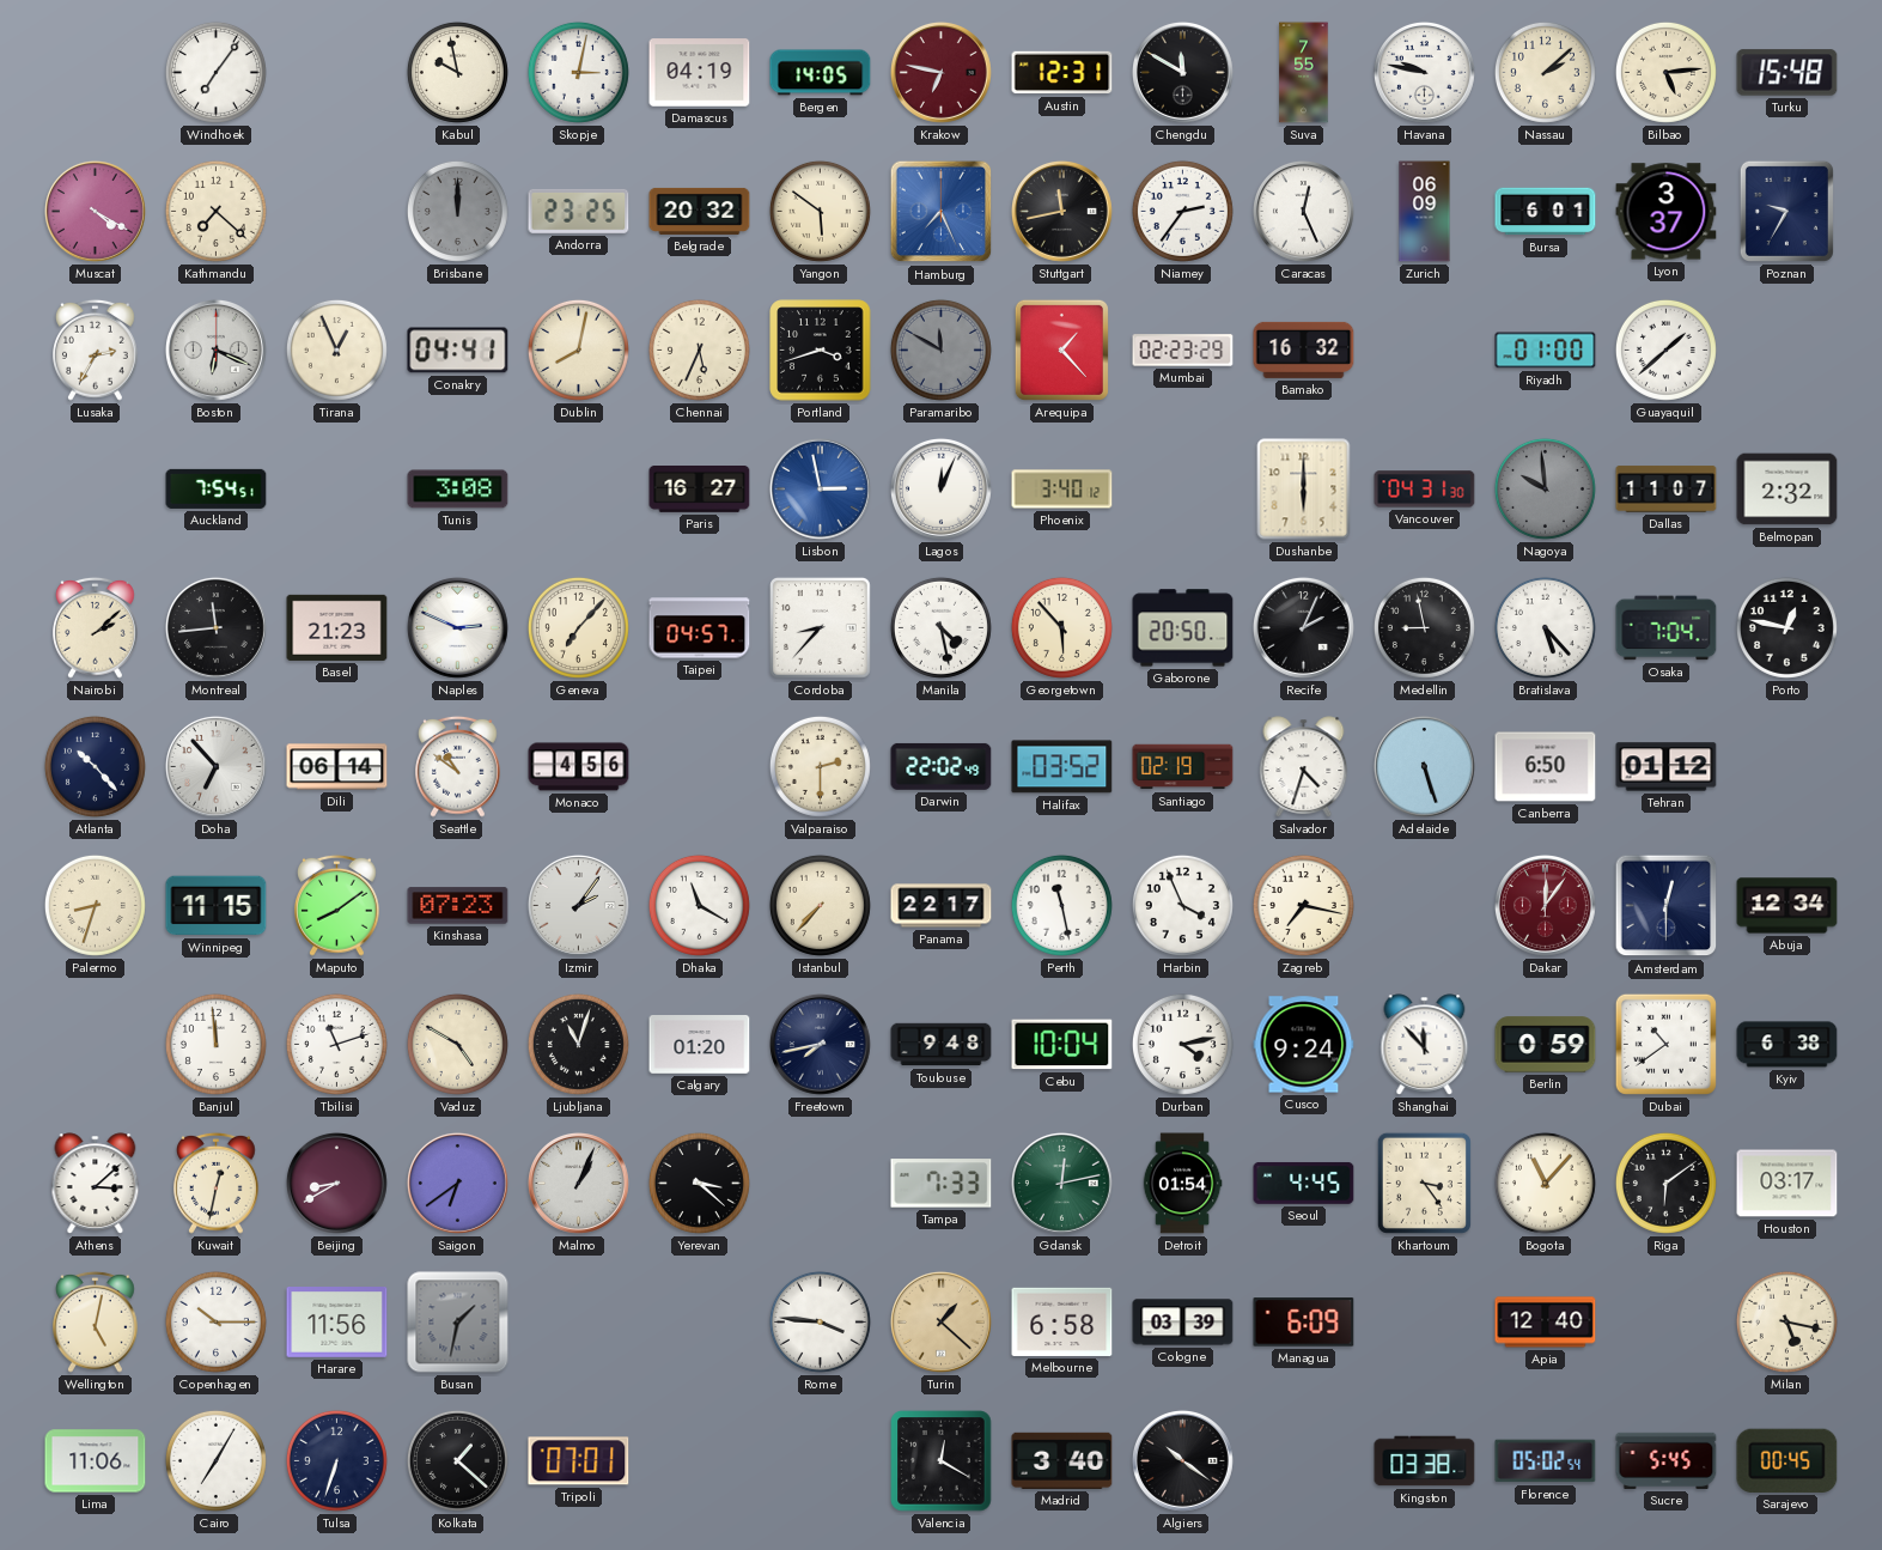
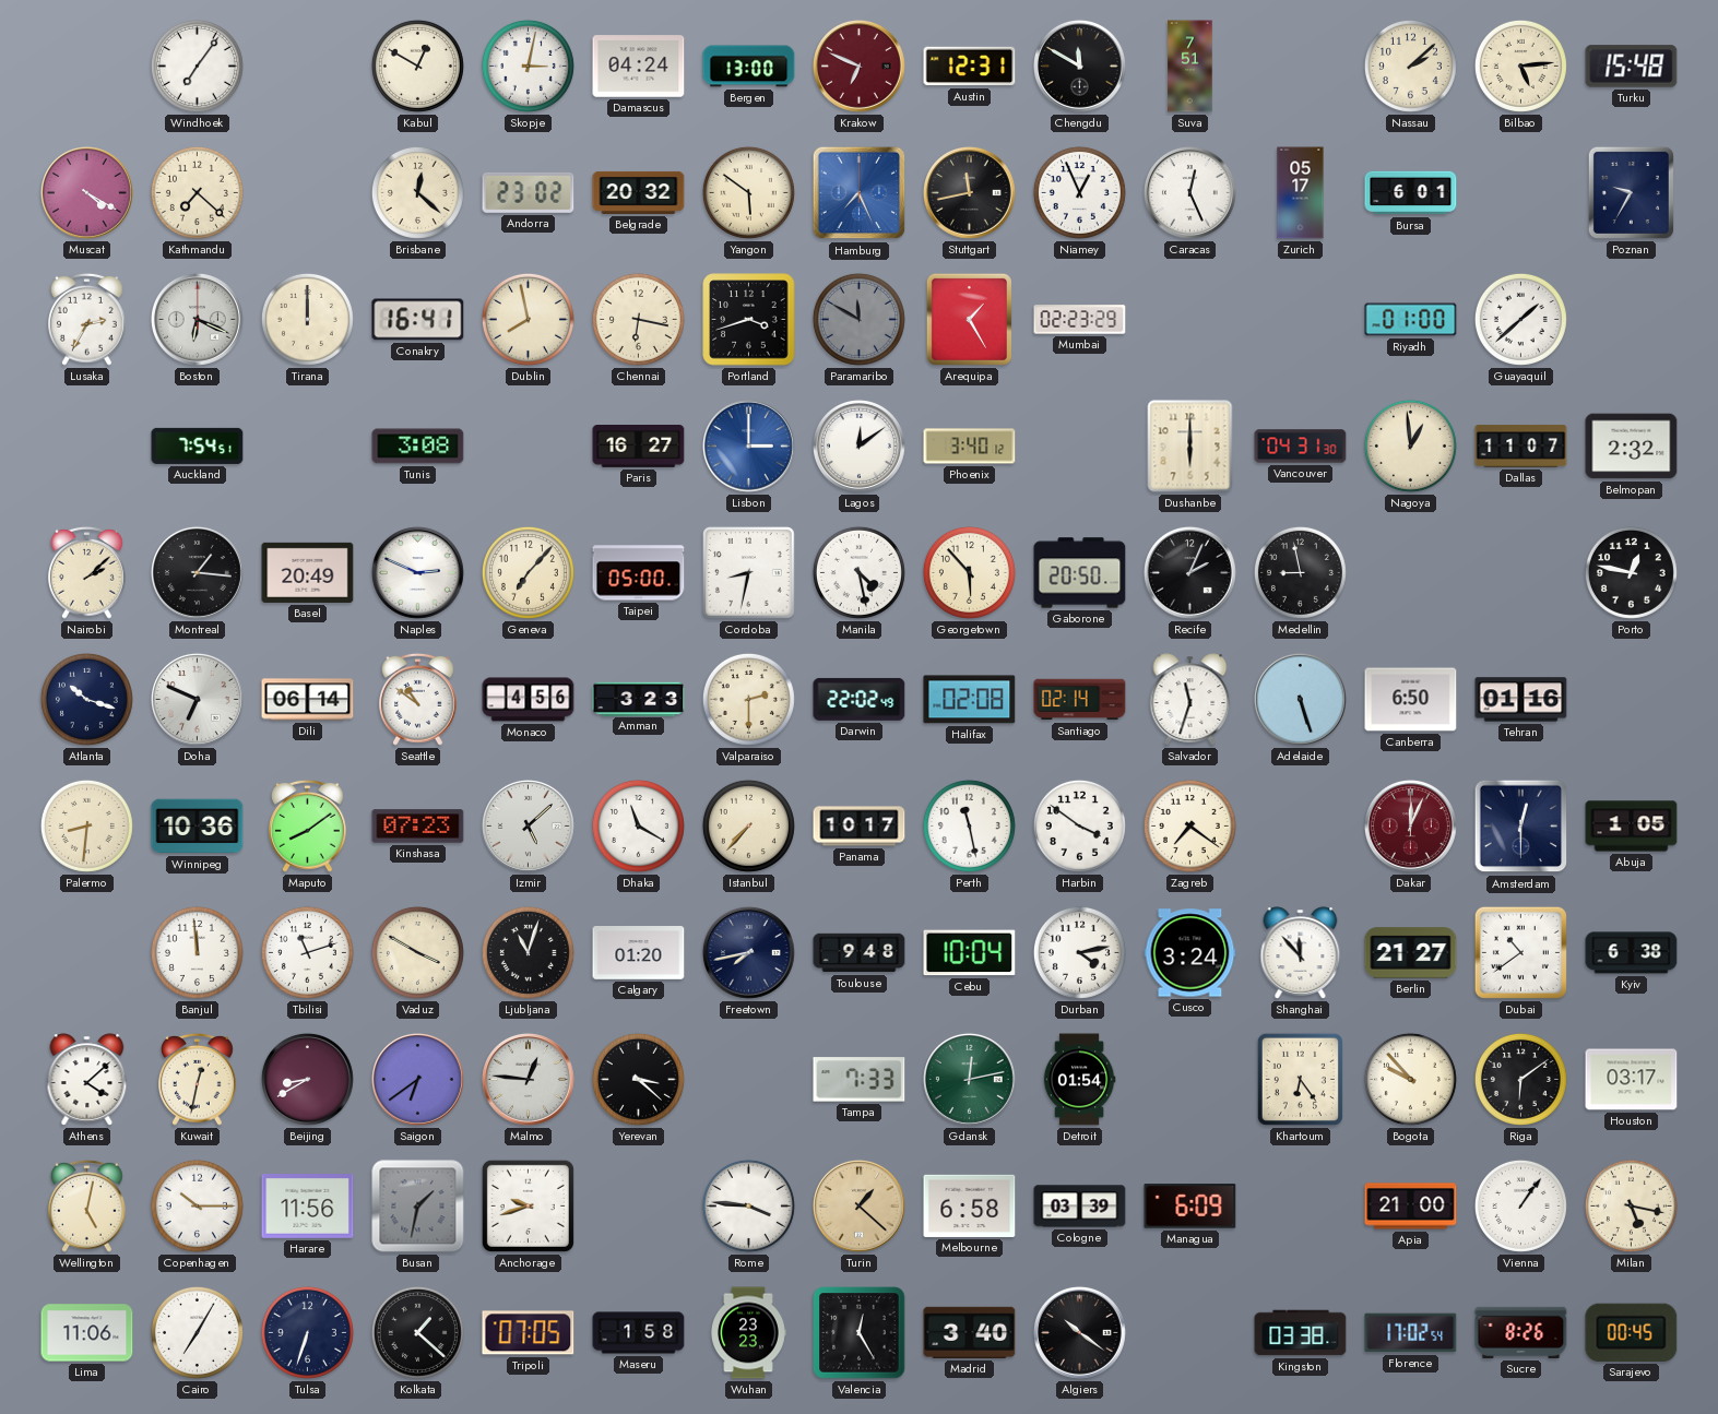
Kabul: 9:58 -> 12:50
Damascus: 04:19 -> 04:24
Bergen: 14:05 -> 13:00
Krakow: 6:47 -> 6:49
Suva: 7:55 -> 7:51
Havana: 9:47 -> none
Brisbane: 12:00 -> 12:22
Brisbane dial: grey -> cream
Andorra: 23:25 -> 23:02
Niamey: 2:36 -> 12:56
Zurich: 06:09 -> 05:17
Lyon: 3:37 -> none
Tirana: 12:56 -> 12:00
Conakry: 04:41 -> 16:41
Dublin: 8:02 -> 7:58
Chennai: 5:34 -> 6:17
Arequipa: 1:23 -> 1:25
Bamako: 16:32 -> none
Lisbon: 2:58 -> 3:00
Lagos: 12:04 -> 12:09
Nagoya: 9:59 -> 12:59
Nagoya dial: grey -> cream
Montreal: 11:44 -> 1:16
Basel: 21:23 -> 20:49
Taipei: 04:57 -> 05:00
Cordoba: 8:37 -> 8:32
Bratislava: 5:23 -> none
Osaka: 7:04 -> none
Atlanta: 10:23 -> 10:18
Doha: 6:53 -> 6:49
Amman: none -> 3:23
Halifax: 03:52 -> 02:08
Santiago: 02:19 -> 02:14
Salvador: 4:33 -> 11:33
Tehran: 01:12 -> 01:16
Palermo: 8:33 -> 8:31
Winnipeg: 11:15 -> 10:36
Izmir: 2:06 -> 5:08
Panama: 22:17 -> 10:17
Harbin: 3:56 -> 3:51
Zagreb: 7:17 -> 7:21
Dakar: 12:06 -> 12:04
Abuja: 12:34 -> 1:05
Vaduz: 4:50 -> 3:50
Cusco: 9:24 -> 3:24
Berlin: 0:59 -> 21:27
Athens: 3:08 -> 4:08
Malmo: 1:04 -> 12:46
Seoul: 4:45 -> none
Khartoum: 3:24 -> 6:24
Bogota: 11:07 -> 9:53
Anchorage: none -> 9:42
Apia: 12:40 -> 21:00
Vienna: none -> 1:06
Tripoli: 07:01 -> 07:05
Maseru: none -> 1:58
Wuhan: none -> 23:23
Valencia: 12:20 -> 12:25
Florence: 05:02 -> 17:02
Sucre: 5:45 -> 8:26
